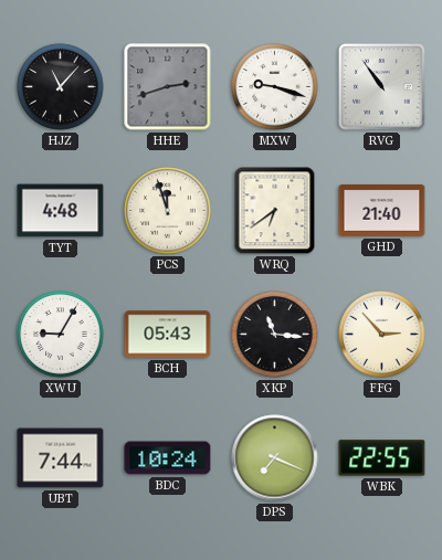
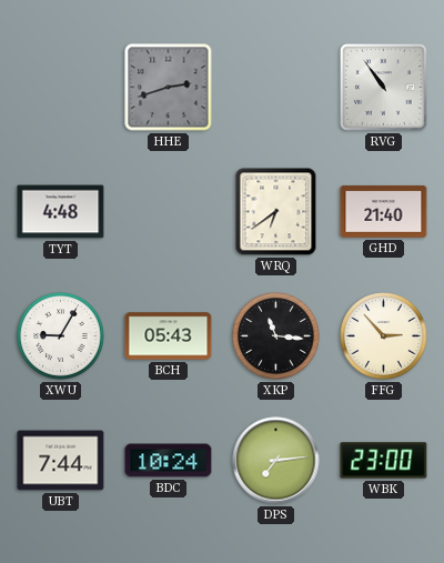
HJZ: 11:07 -> none
MXW: 9:18 -> none
PCS: 11:57 -> none
DPS: 7:19 -> 7:14
WBK: 22:55 -> 23:00
